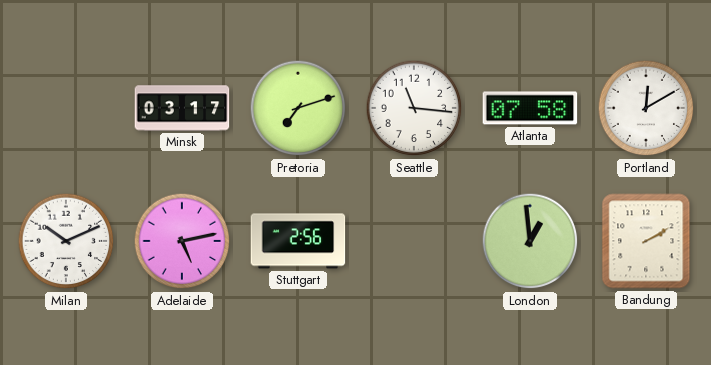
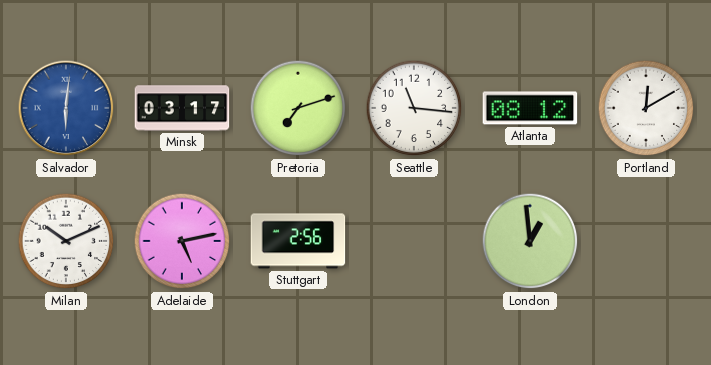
Salvador: none -> 6:01
Atlanta: 07:58 -> 08:12
Bandung: 2:10 -> none
